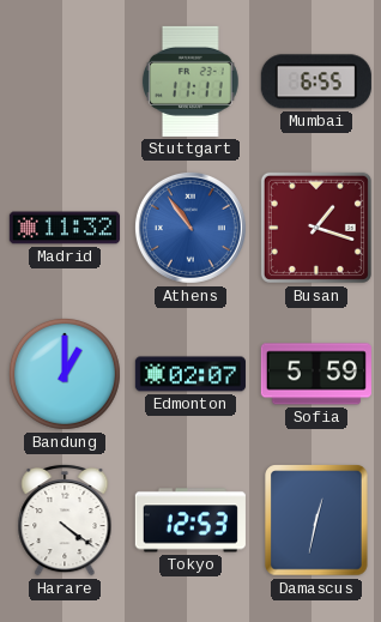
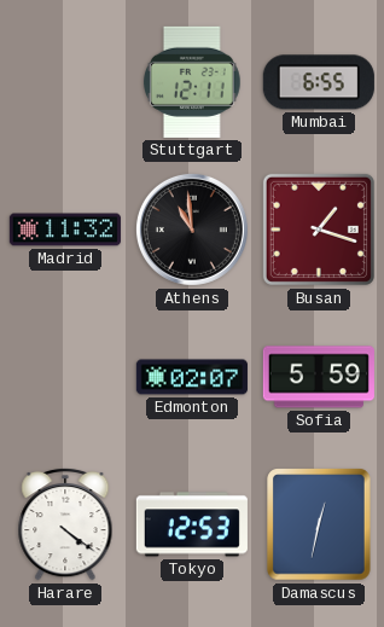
Stuttgart: 11:11 -> 12:11
Athens: 10:54 -> 10:59
Athens dial: blue -> black
Bandung: 1:00 -> none
